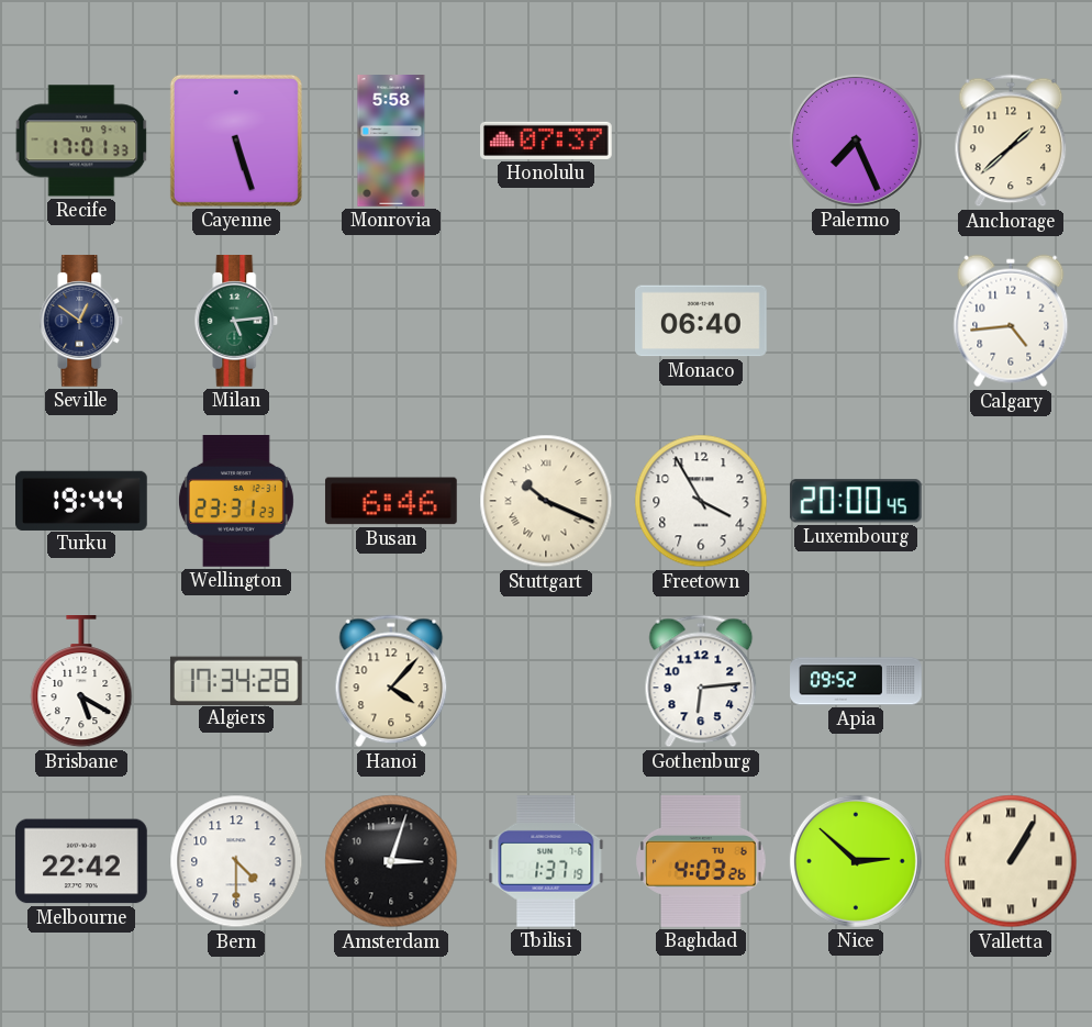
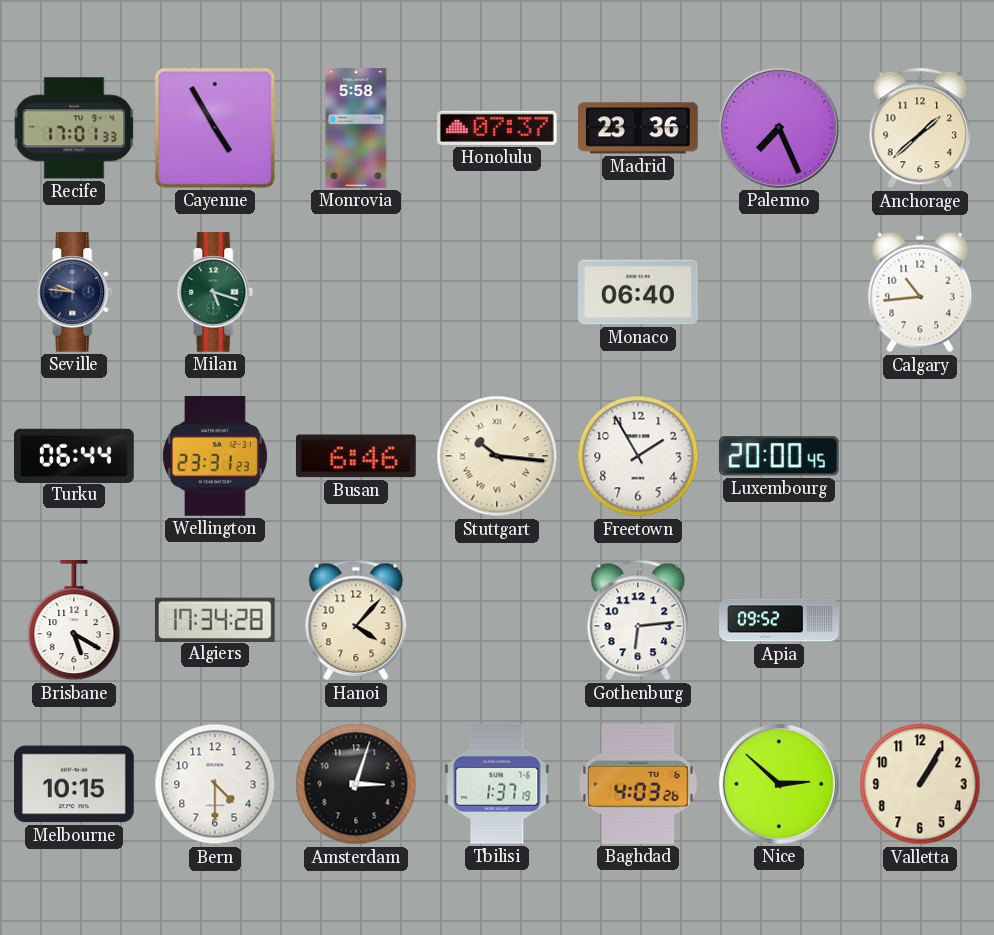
Cayenne: 5:27 -> 4:55
Madrid: none -> 23:36
Seville: 12:51 -> 9:46
Milan: 5:14 -> 5:18
Calgary: 4:44 -> 10:44
Turku: 19:44 -> 06:44
Stuttgart: 10:19 -> 10:16
Freetown: 3:55 -> 1:55
Melbourne: 22:42 -> 10:15
Valletta numerals: Roman -> Arabic
